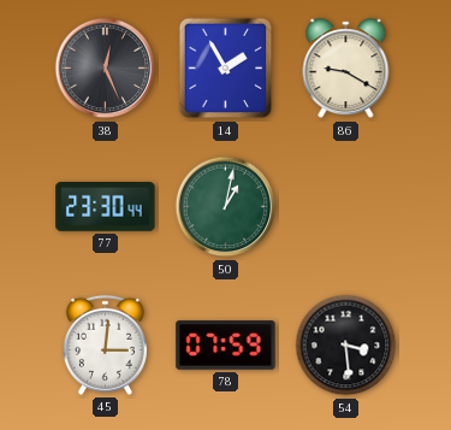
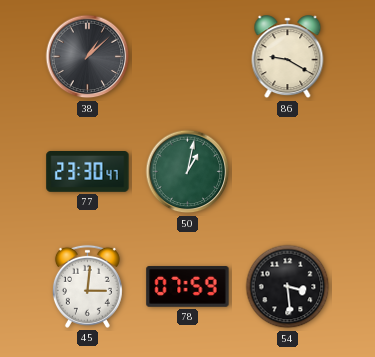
38: 12:26 -> 1:08
14: 1:55 -> none
77: 23:30:44 -> 23:30:47
